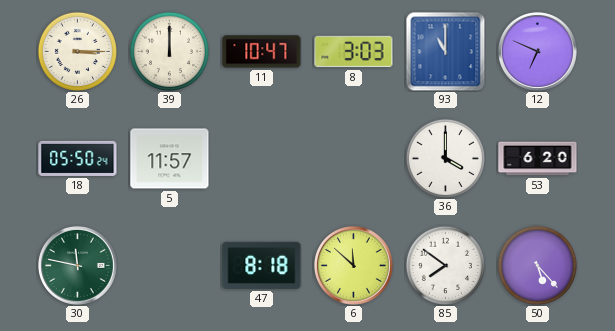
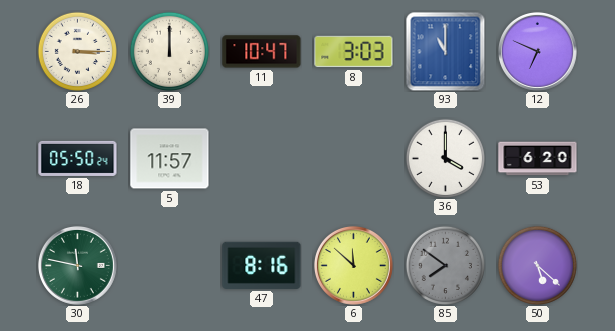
47: 8:18 -> 8:16
85 dial: white -> grey
50: 5:23 -> 5:22
